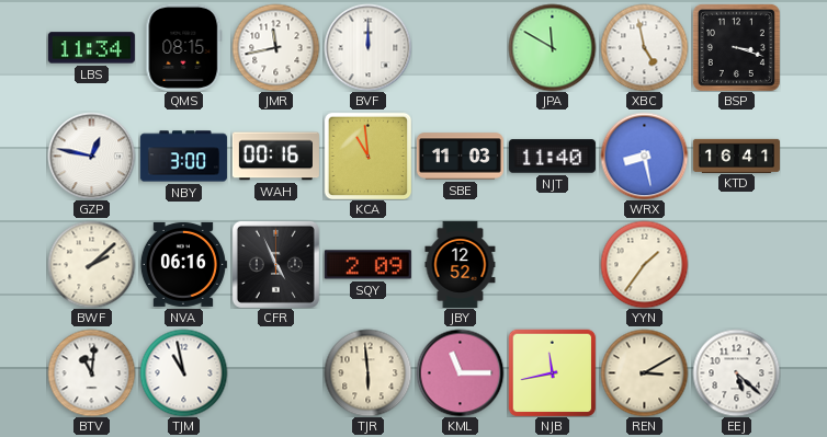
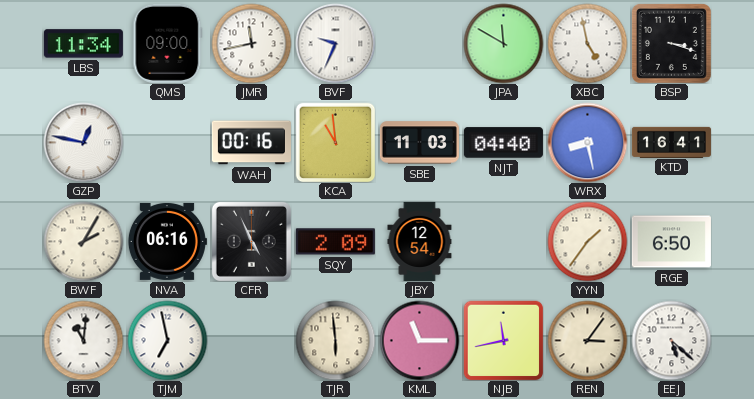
QMS: 08:15 -> 09:00
BVF: 12:00 -> 9:34
NBY: 3:00 -> none
NJT: 11:40 -> 04:40
BWF: 2:08 -> 2:05
JBY: 12:52 -> 12:54
RGE: none -> 6:50
TJM: 10:58 -> 6:58
REN: 3:10 -> 3:06
